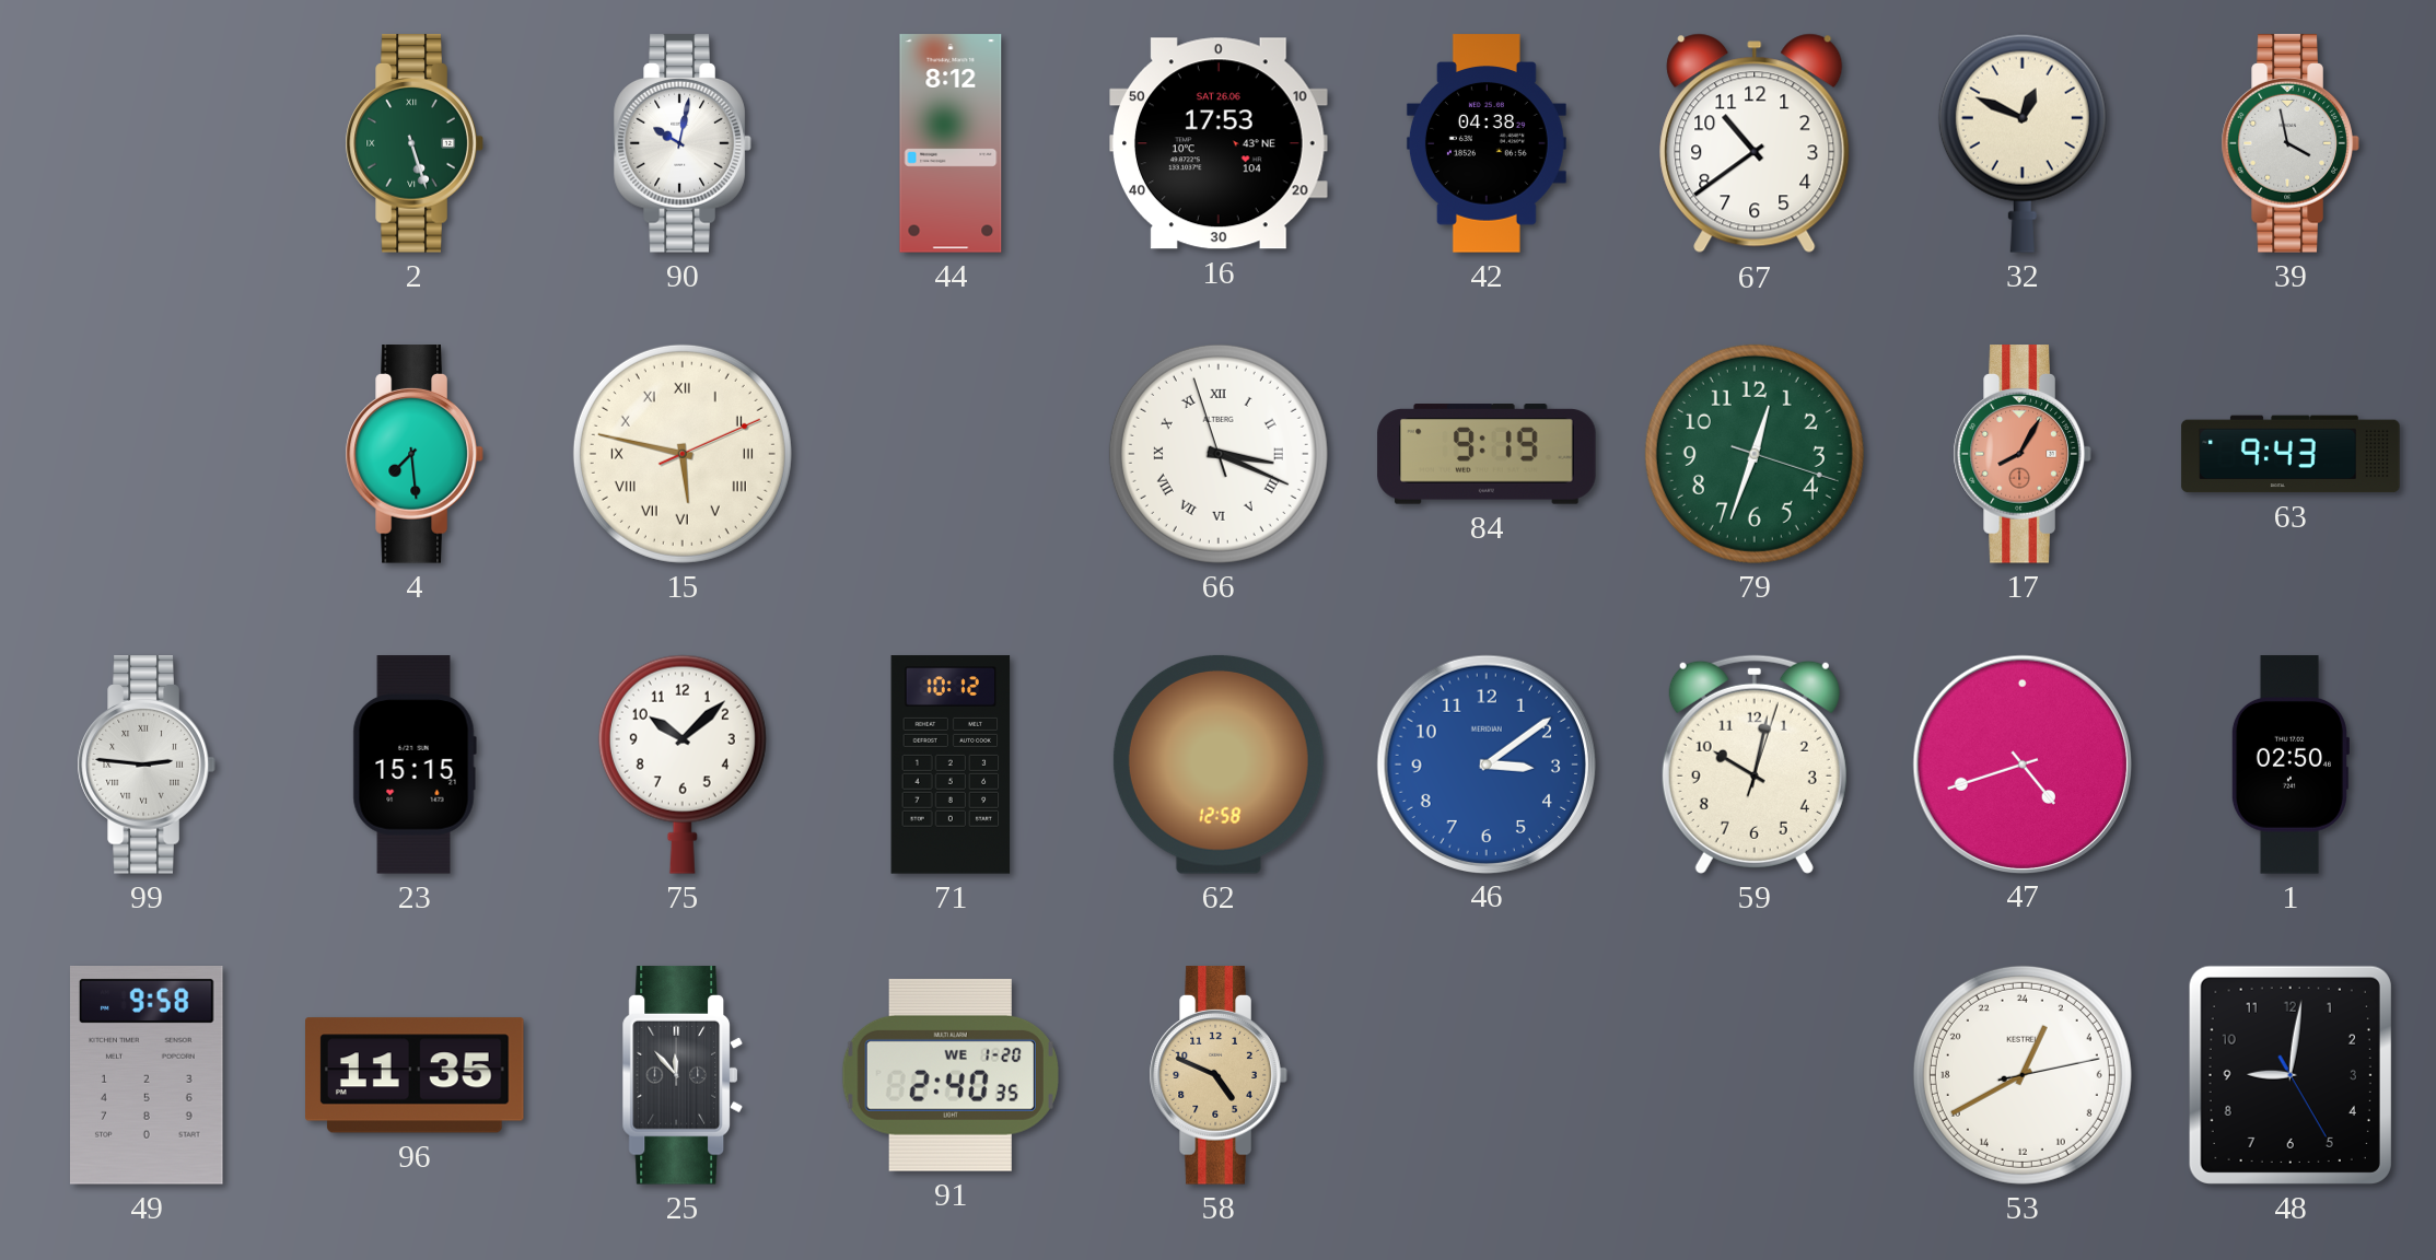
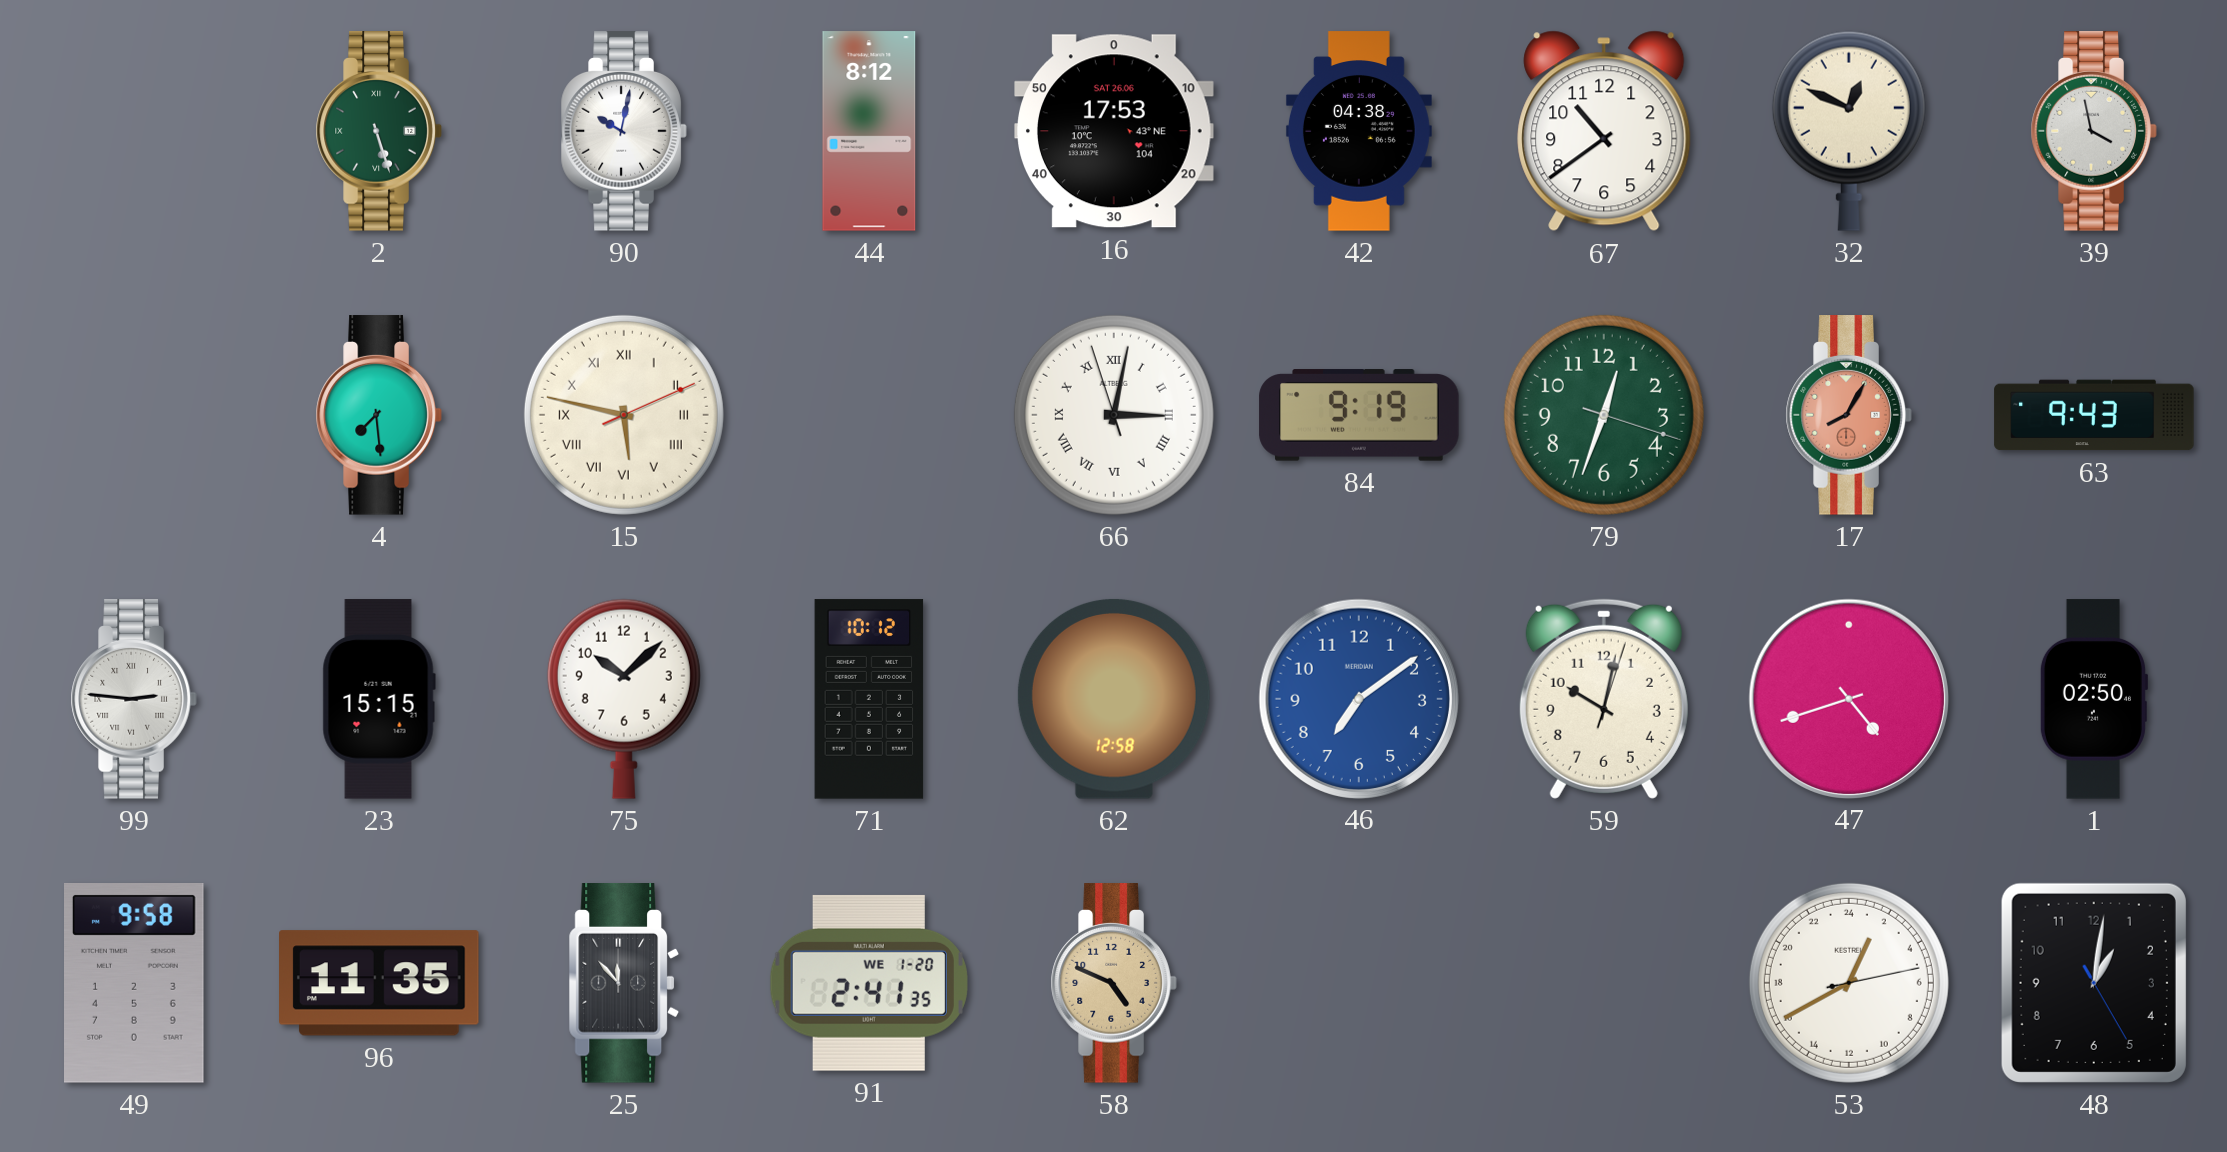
66: 3:18 -> 3:01
46: 3:09 -> 7:09
91: 2:40 -> 2:41
48: 9:01 -> 1:01
